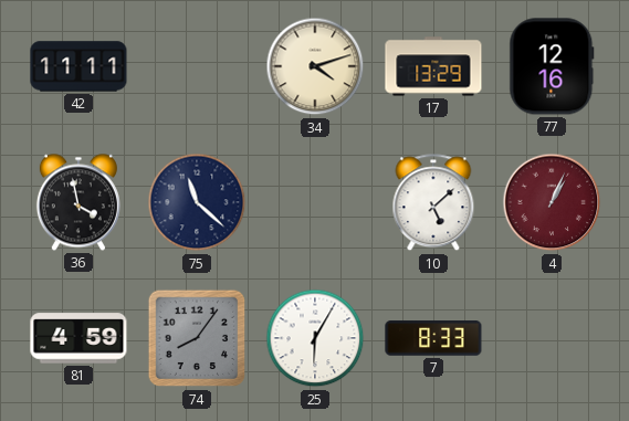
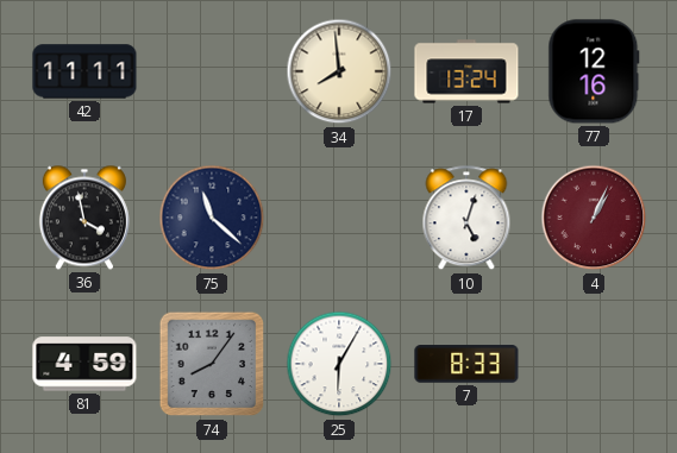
34: 4:12 -> 7:59
17: 13:29 -> 13:24
10: 5:08 -> 5:03
